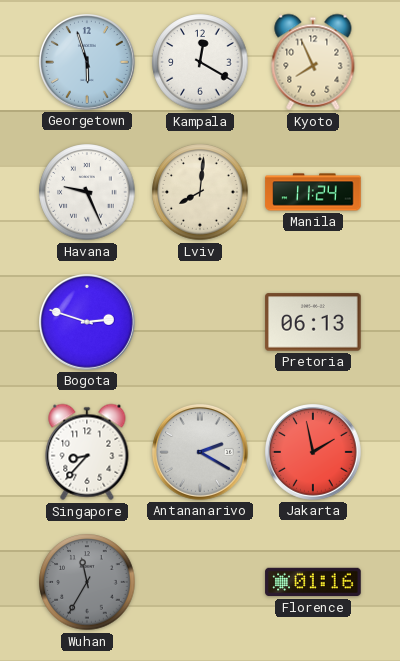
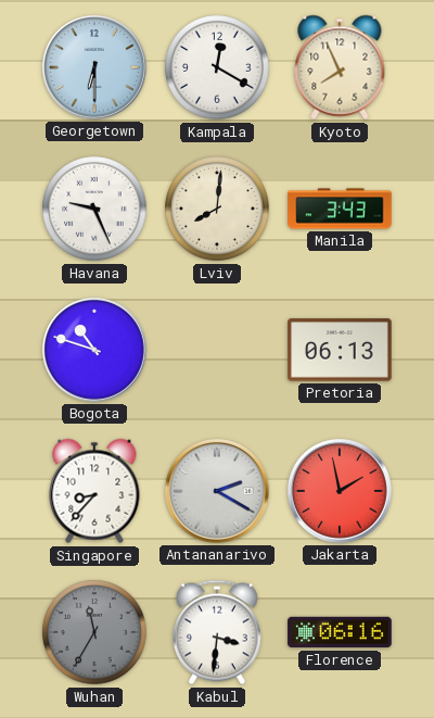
Georgetown: 5:57 -> 6:30
Manila: 11:24 -> 3:43
Bogota: 2:48 -> 10:48
Kabul: none -> 3:31
Florence: 01:16 -> 06:16
